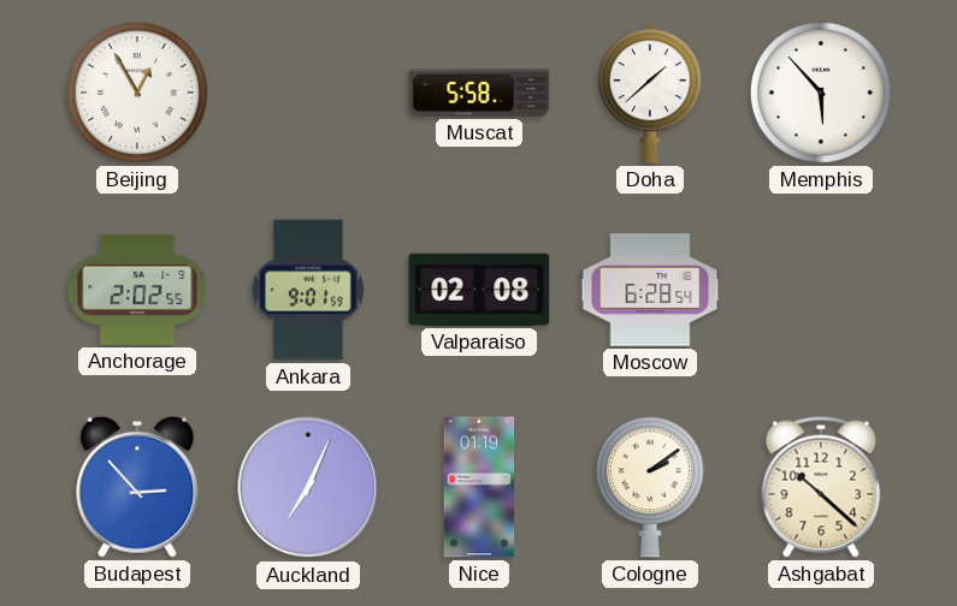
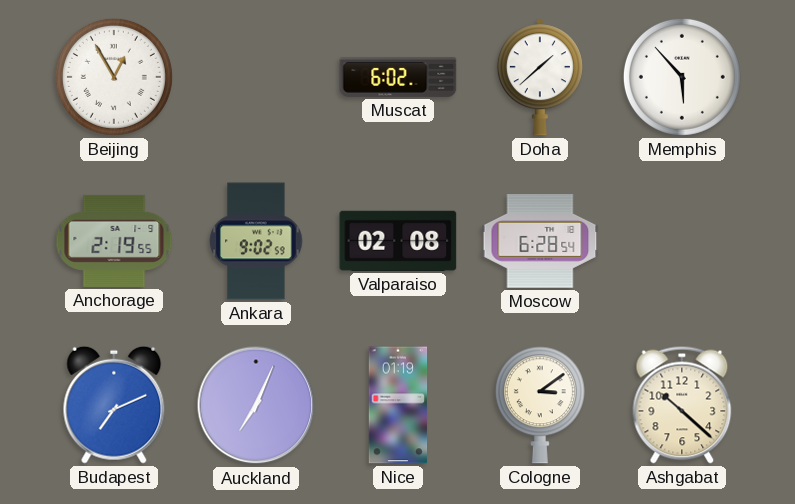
Muscat: 5:58 -> 6:02
Anchorage: 2:02 -> 2:19
Ankara: 9:01 -> 9:02
Budapest: 2:53 -> 7:11
Cologne: 2:09 -> 3:09
